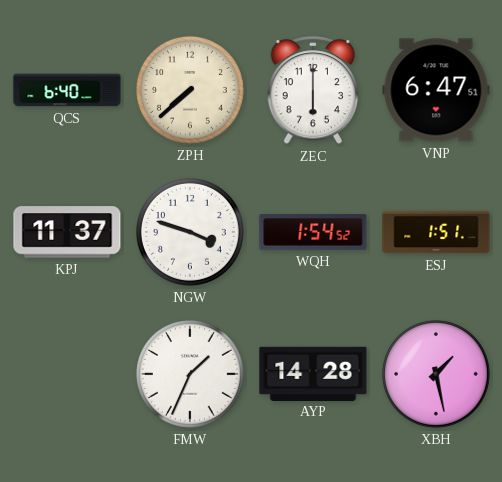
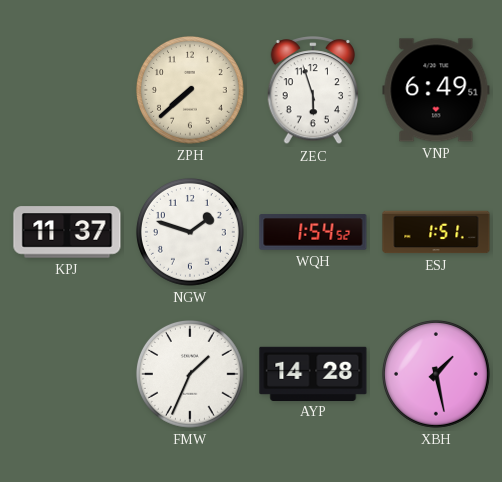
QCS: 6:40 -> none
ZEC: 6:00 -> 5:57
VNP: 6:47 -> 6:49
NGW: 3:48 -> 1:48
